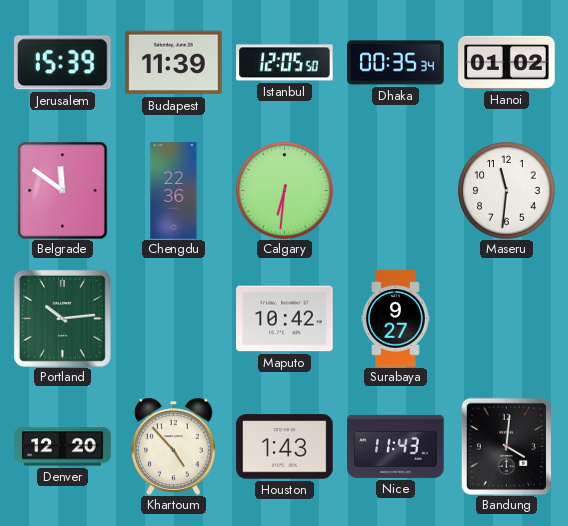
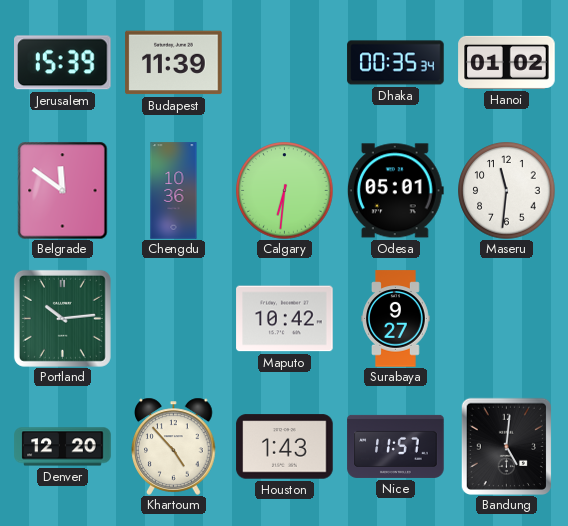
Istanbul: 12:05 -> none
Chengdu: 22:36 -> 10:36
Odesa: none -> 05:01
Nice: 11:43 -> 11:57
Bandung: 4:01 -> 5:01
